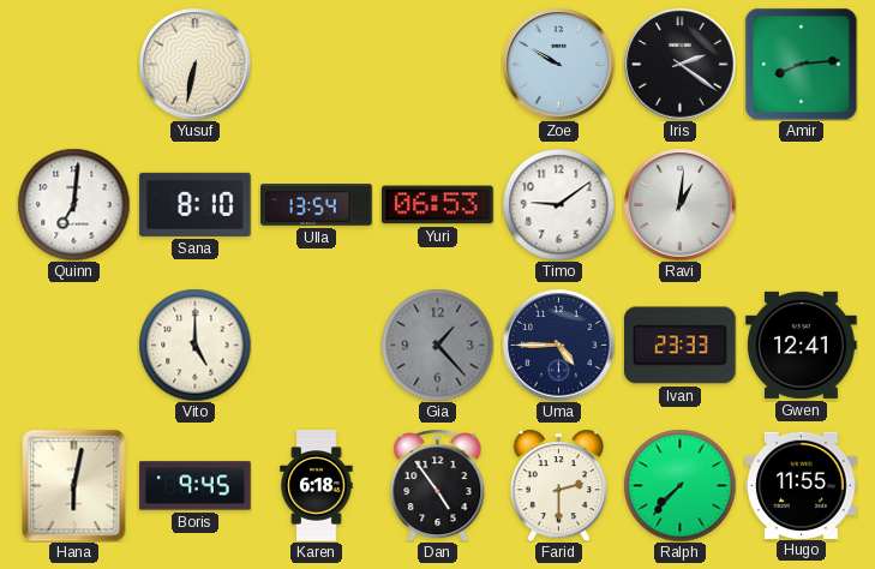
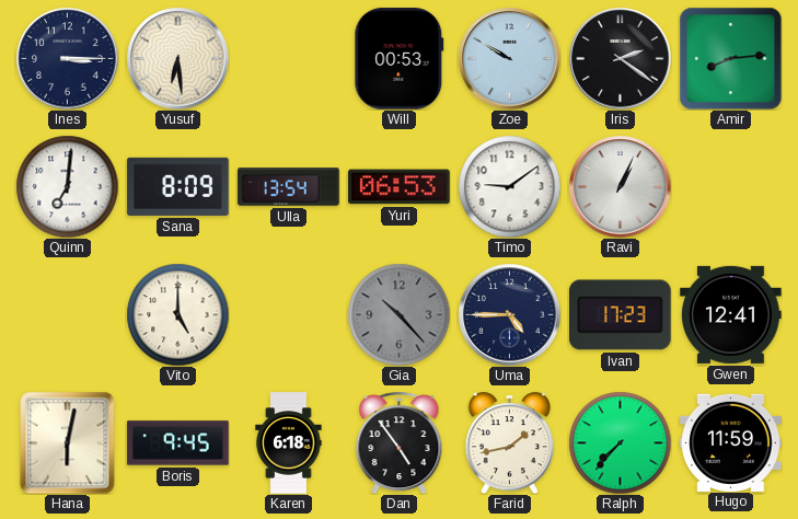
Ines: none -> 3:15
Yusuf: 6:32 -> 6:29
Will: none -> 00:53
Sana: 8:10 -> 8:09
Ravi: 1:01 -> 1:04
Gia: 1:23 -> 10:23
Ivan: 23:33 -> 17:23
Farid: 2:30 -> 1:43
Hugo: 11:55 -> 11:59
